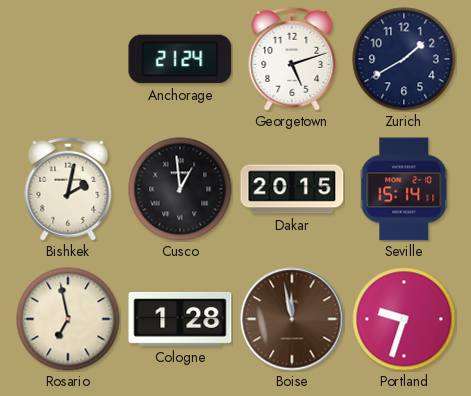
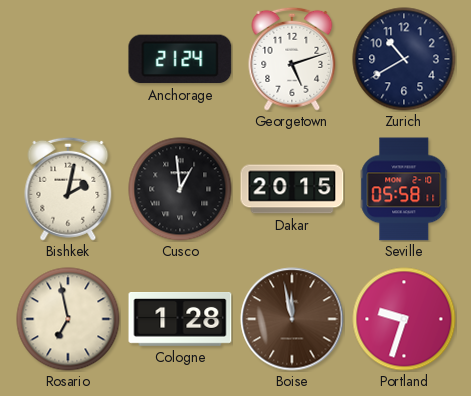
Zurich: 1:40 -> 10:40
Seville: 15:14 -> 05:58
